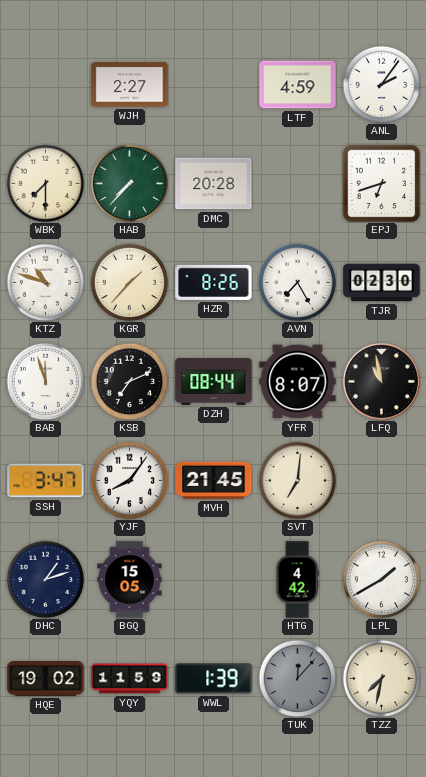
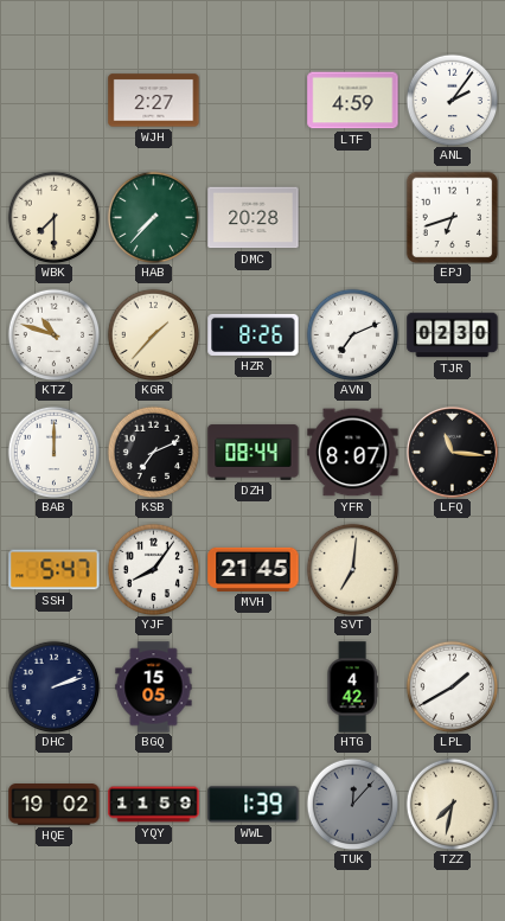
AVN: 7:25 -> 7:11
BAB: 11:57 -> 12:00
LFQ: 10:58 -> 11:16
SSH: 3:47 -> 5:47
DHC: 1:12 -> 2:12
